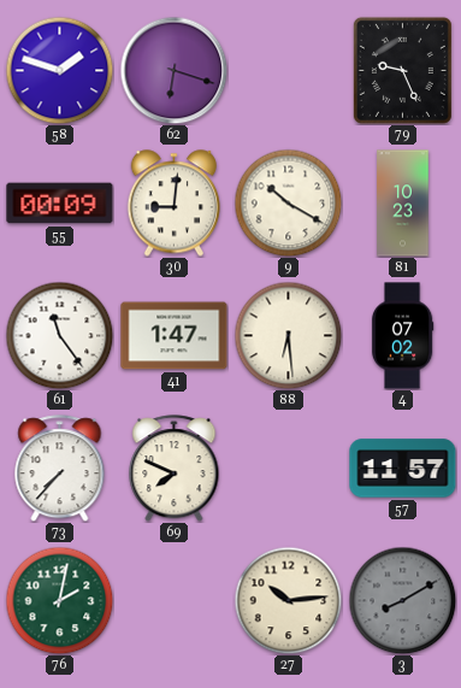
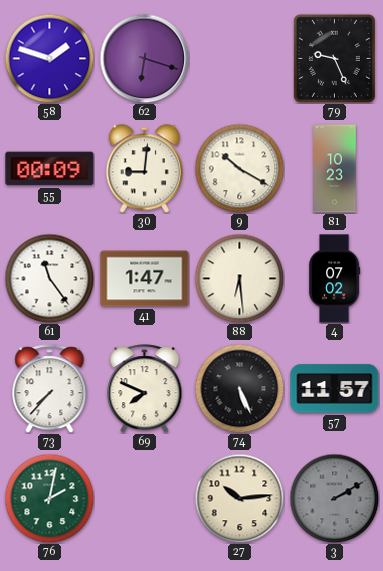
74: none -> 5:26
3: 8:10 -> 2:10
